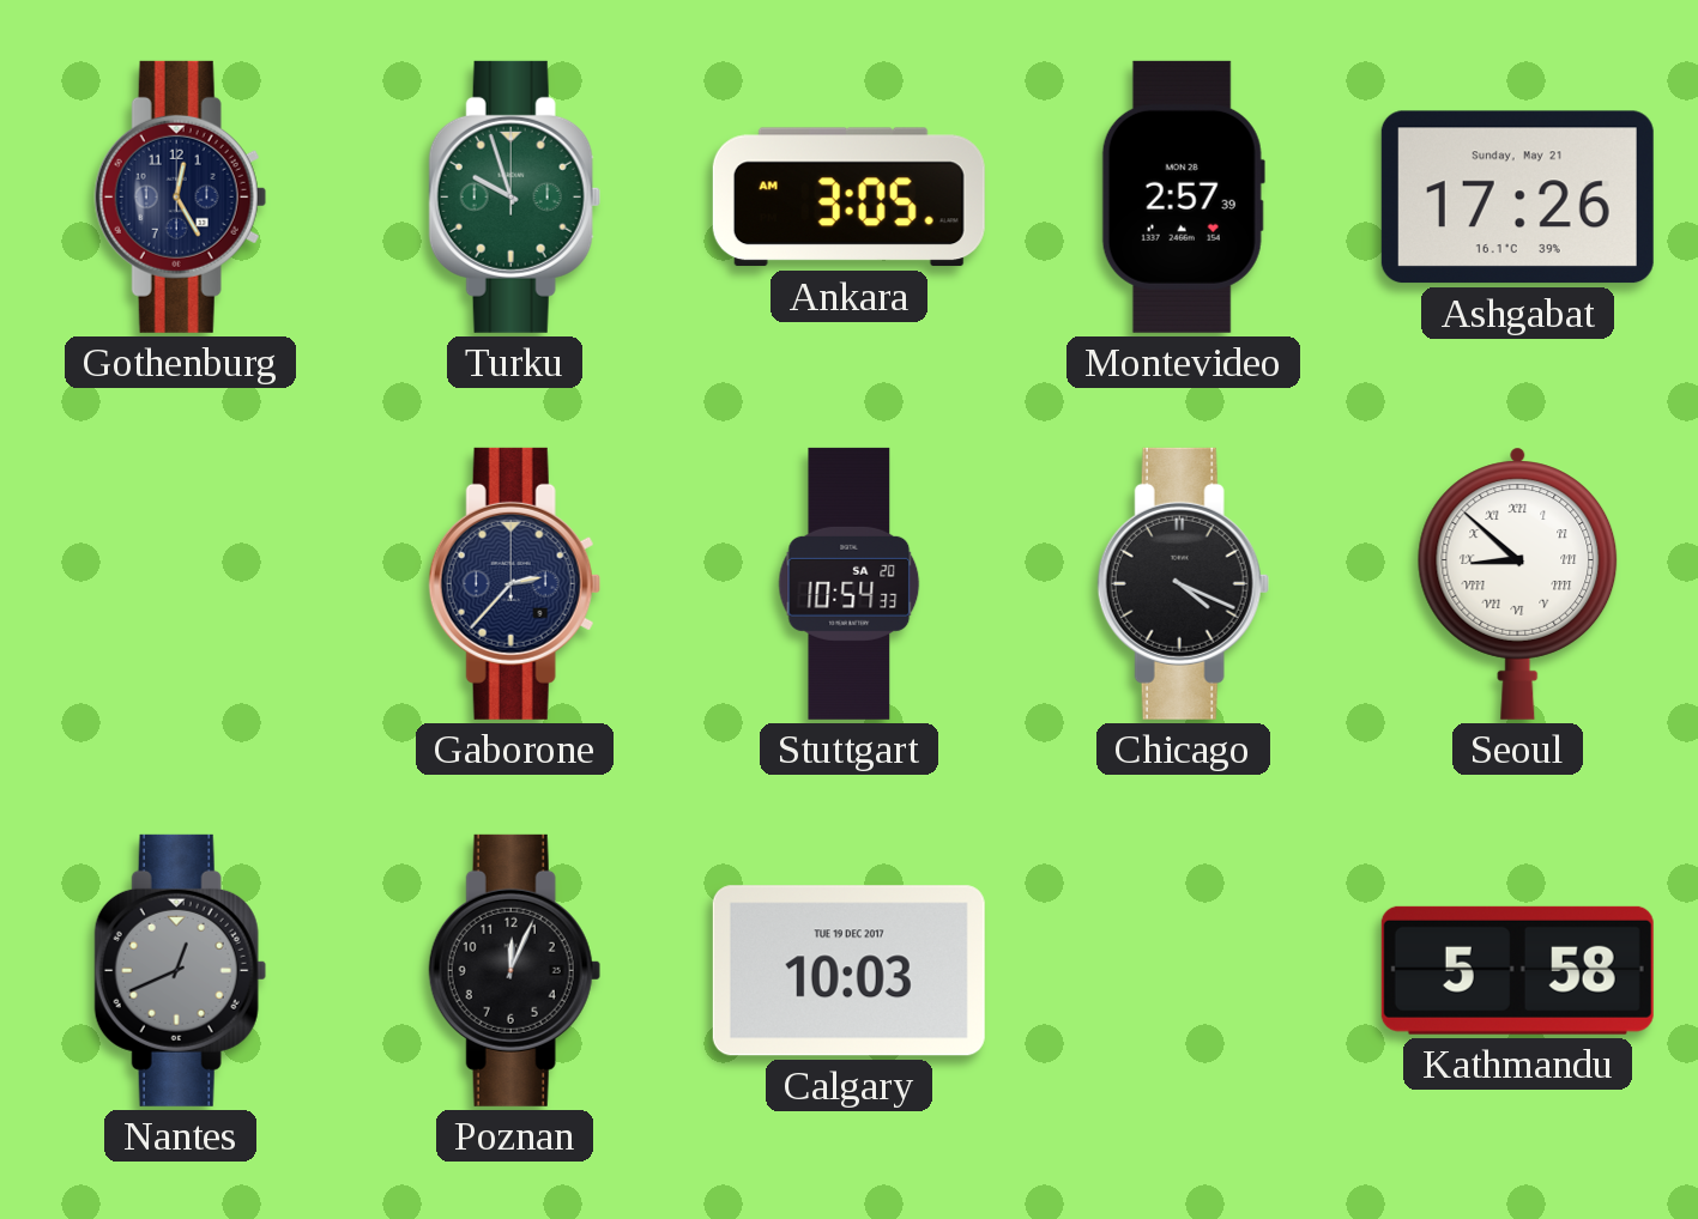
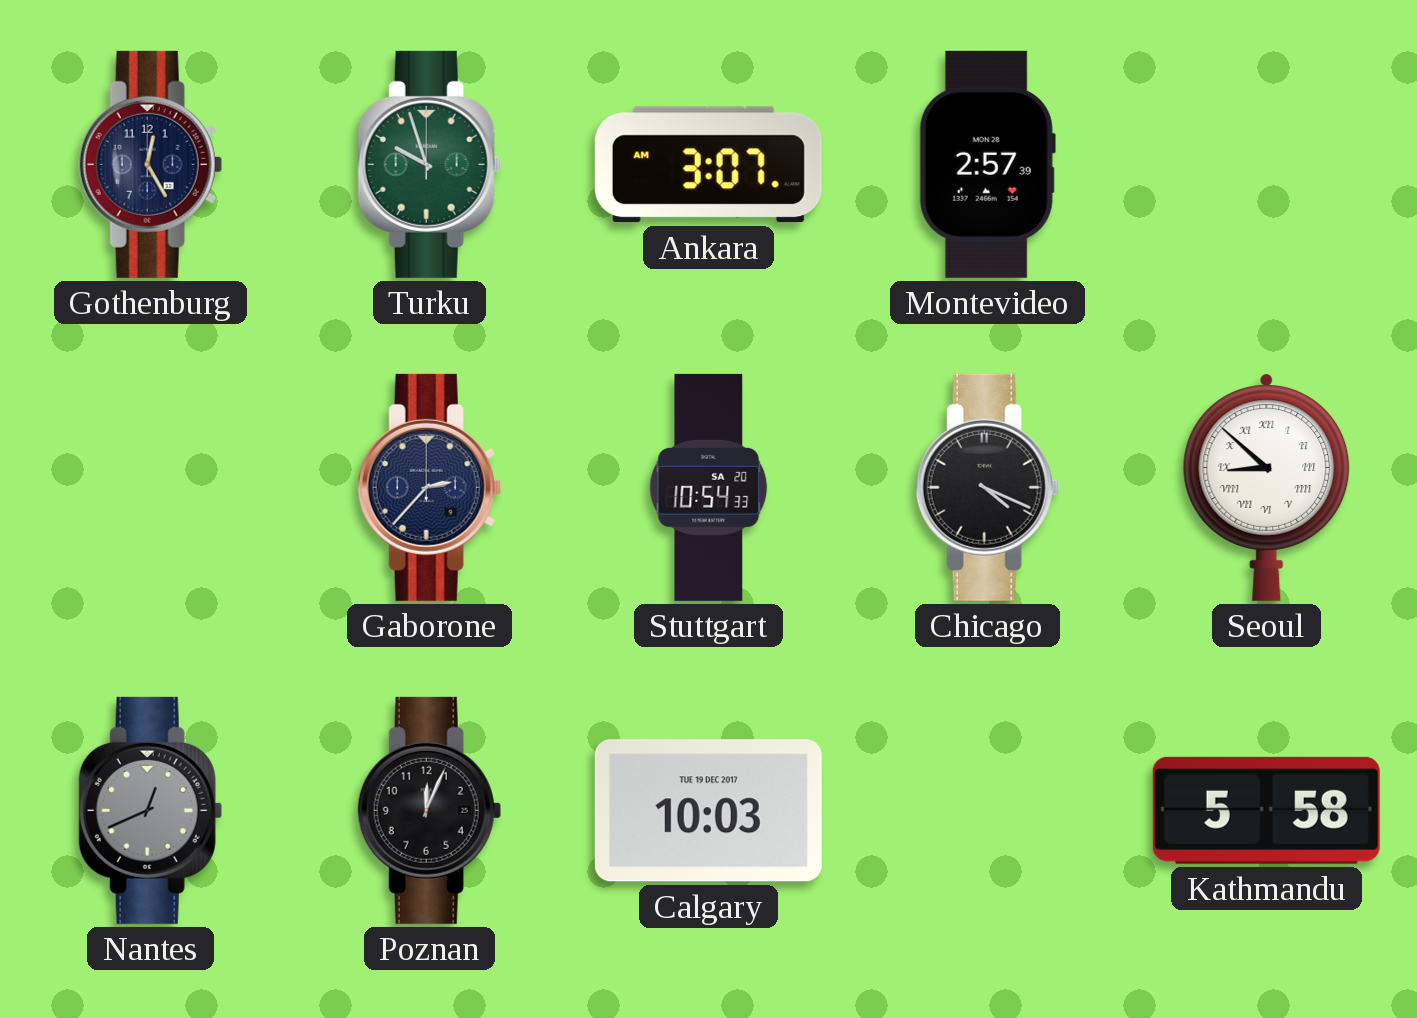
Ankara: 3:05 -> 3:07
Ashgabat: 17:26 -> none
